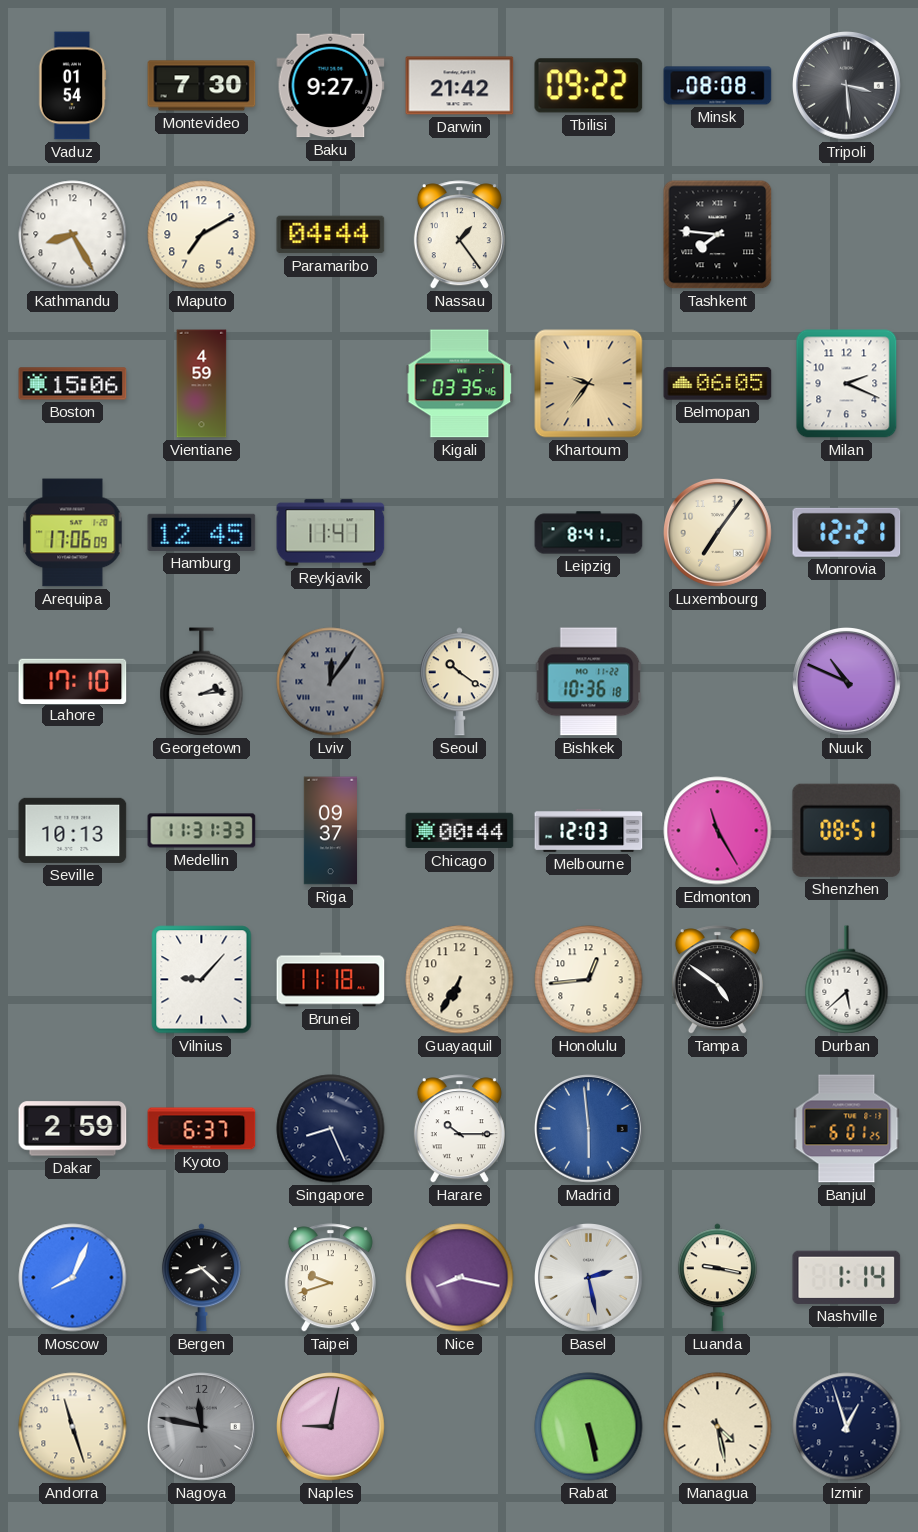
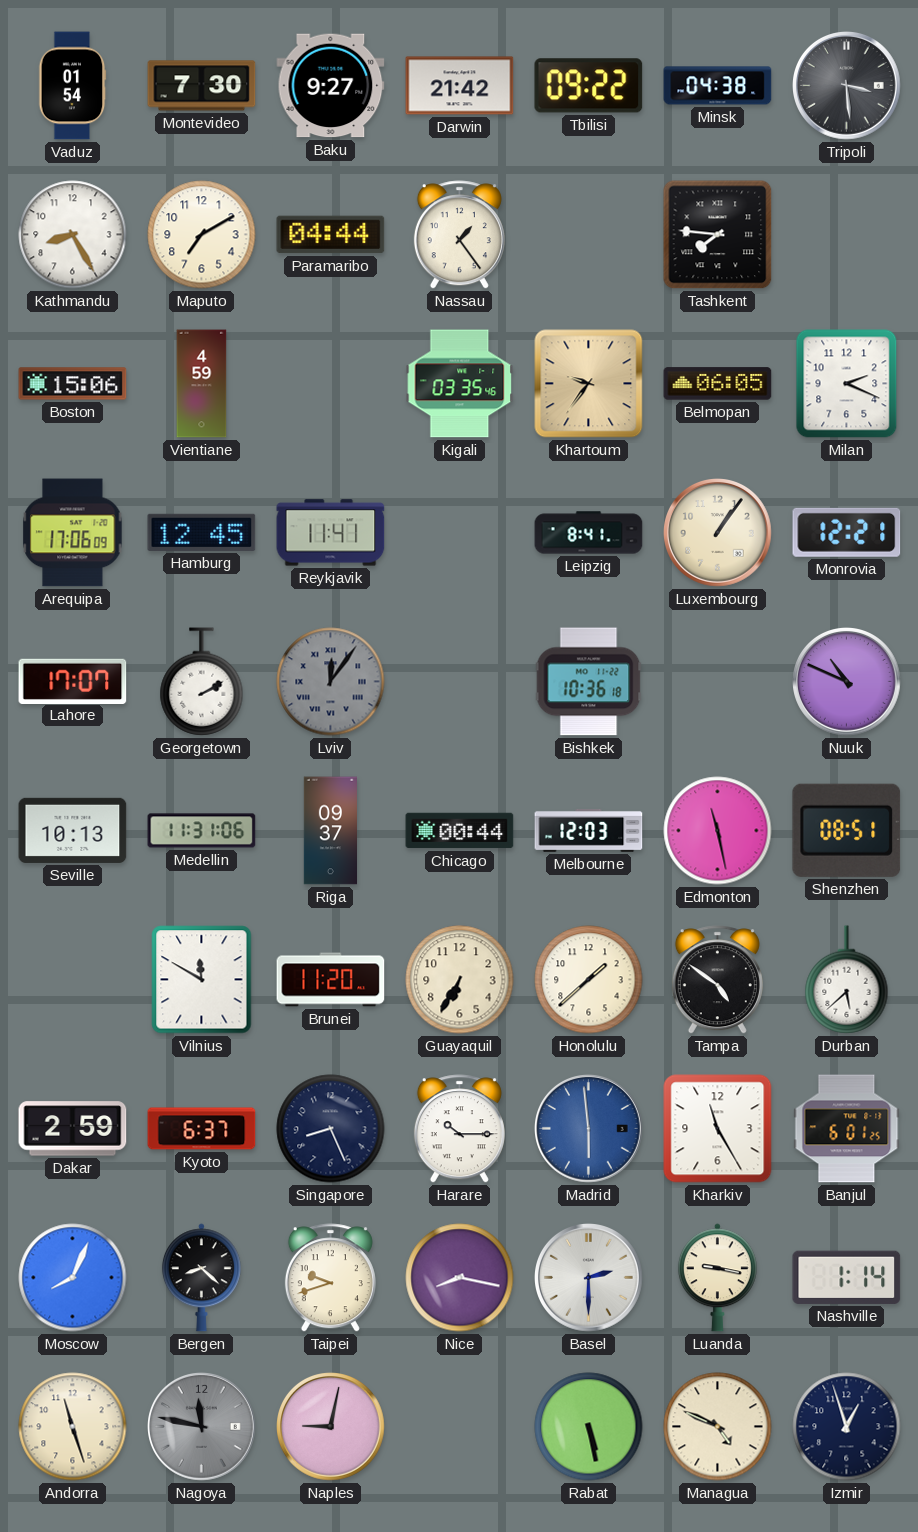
Minsk: 08:08 -> 04:38
Luxembourg: 7:06 -> 1:06
Lahore: 17:10 -> 17:07
Georgetown: 2:14 -> 2:10
Seoul: 10:21 -> none
Medellin: 11:31:33 -> 11:31:06
Edmonton: 11:25 -> 11:28
Vilnius: 9:07 -> 11:50
Brunei: 11:18 -> 11:20
Honolulu: 12:44 -> 1:38
Kharkiv: none -> 11:25
Basel: 2:28 -> 2:30
Managua: 4:28 -> 4:49
